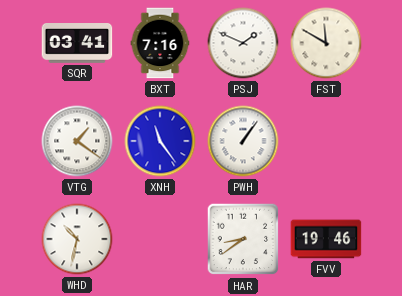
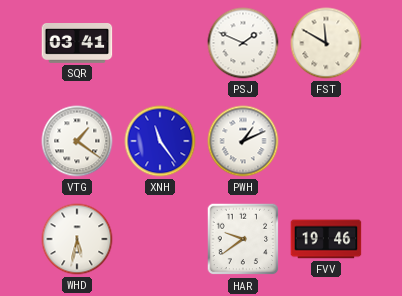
BXT: 7:16 -> none
PWH: 1:06 -> 1:11
WHD: 10:32 -> 5:32
HAR: 8:39 -> 9:39
